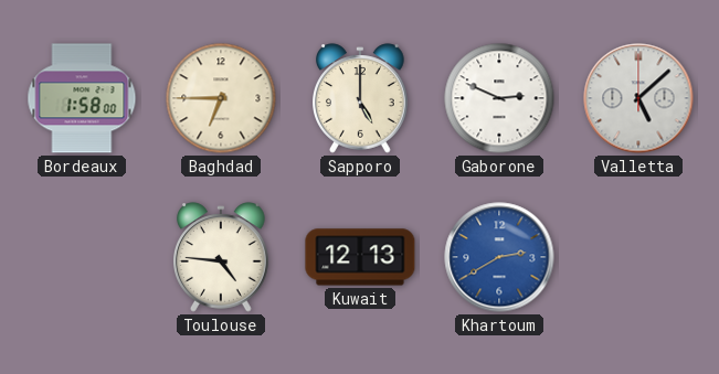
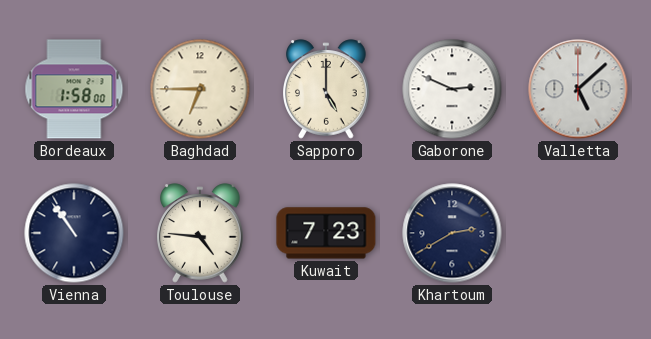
Vienna: none -> 10:54
Kuwait: 12:13 -> 7:23
Khartoum dial: blue -> navy
